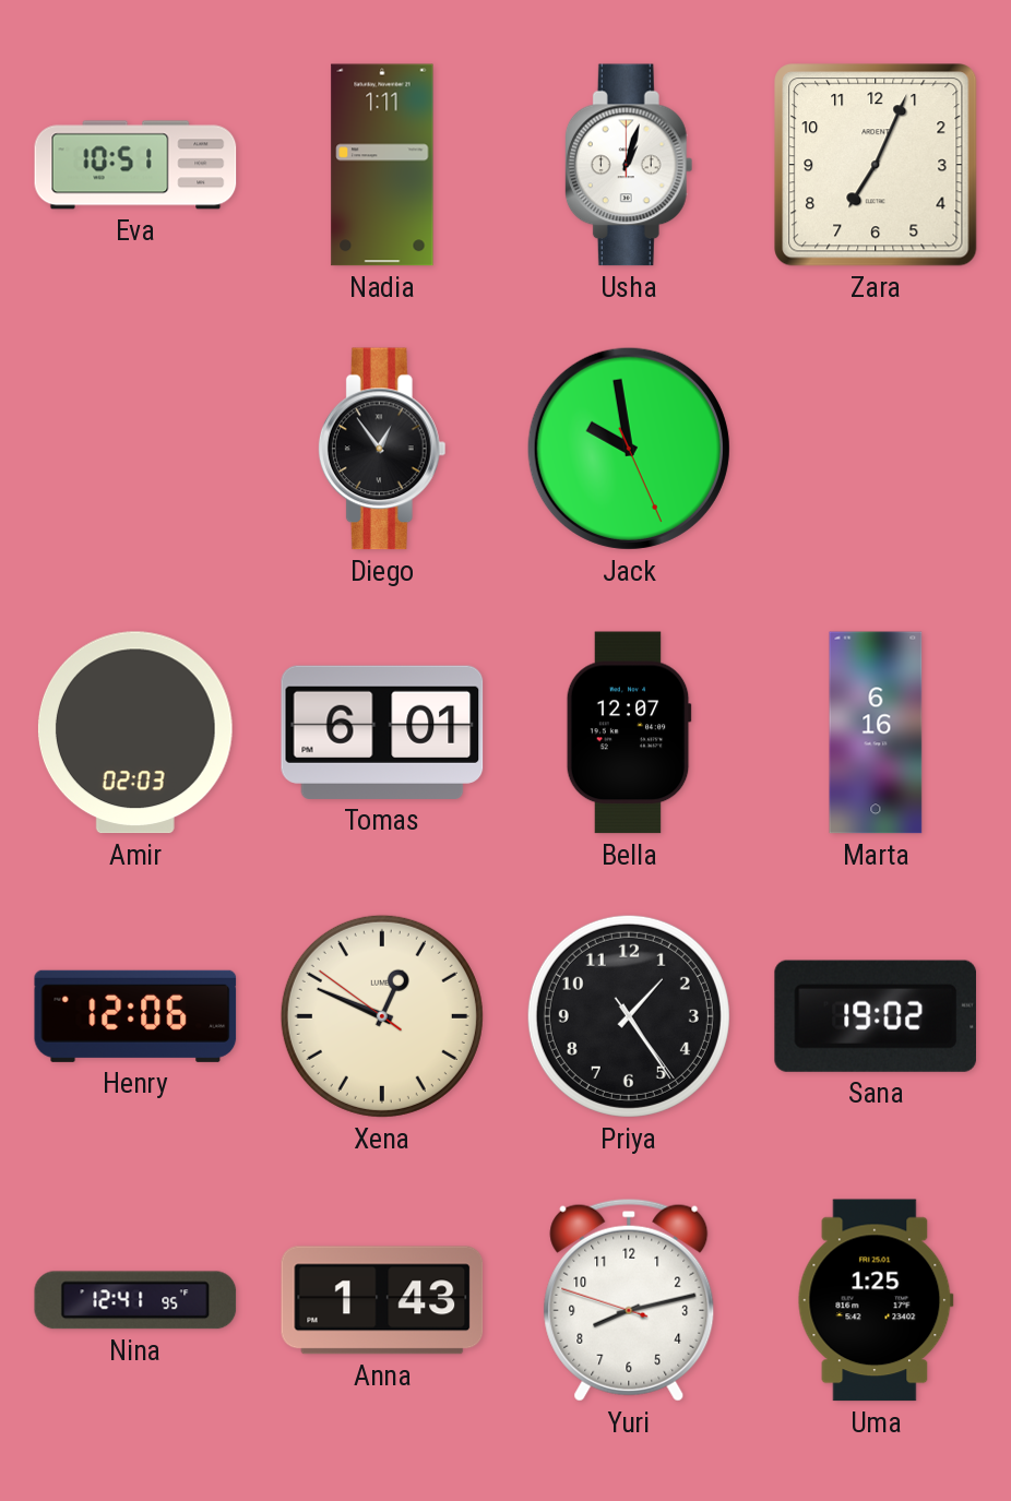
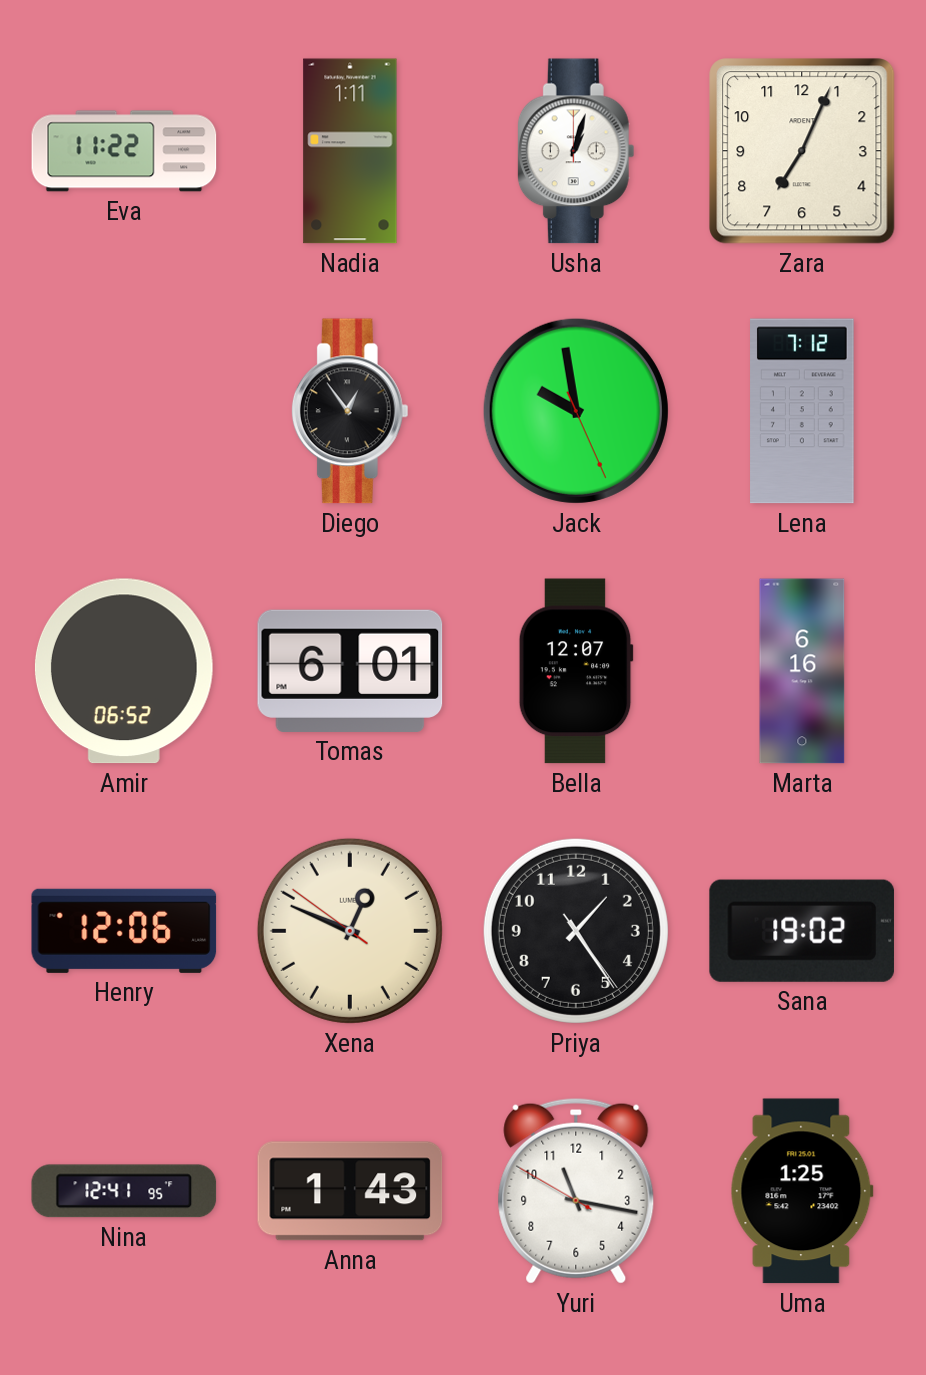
Eva: 10:51 -> 11:22
Lena: none -> 7:12
Amir: 02:03 -> 06:52
Yuri: 8:12 -> 11:16
